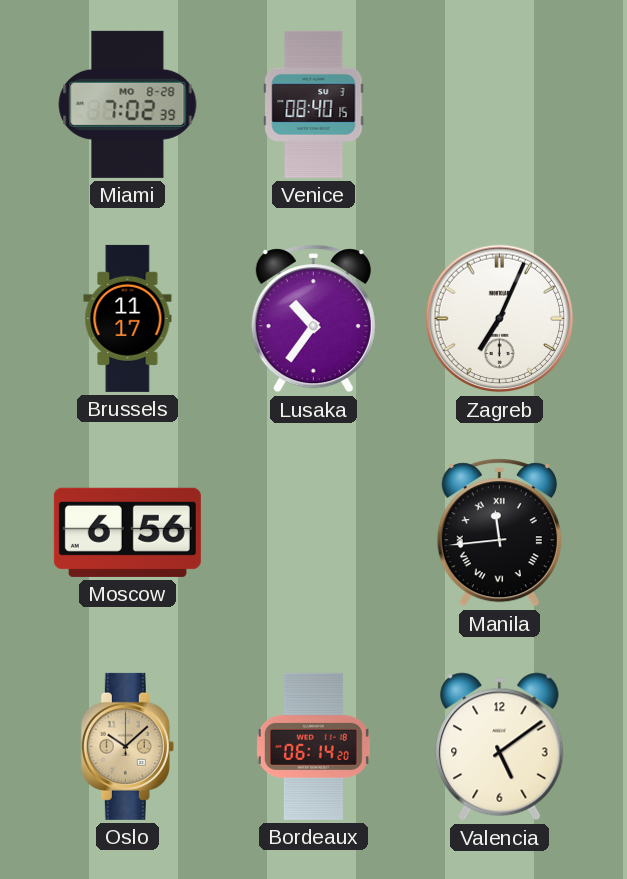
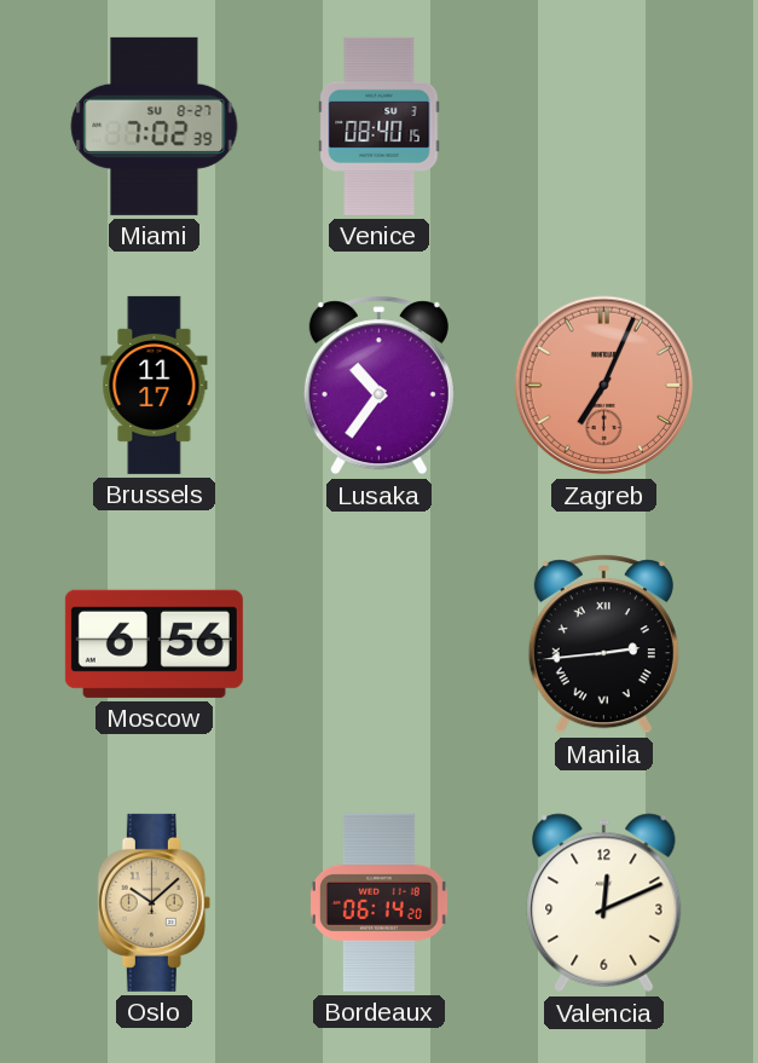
Miami date: MO 8-28 -> SU 8-27
Zagreb dial: white -> salmon
Manila: 11:44 -> 2:44
Valencia: 5:09 -> 12:11
